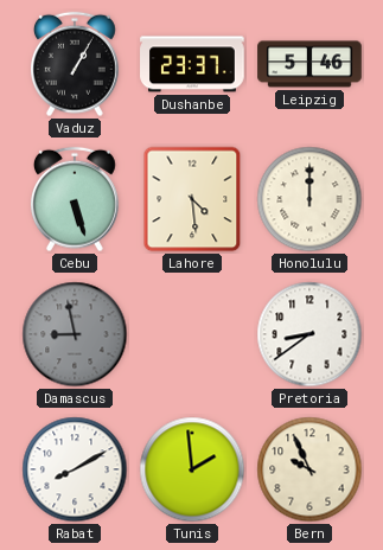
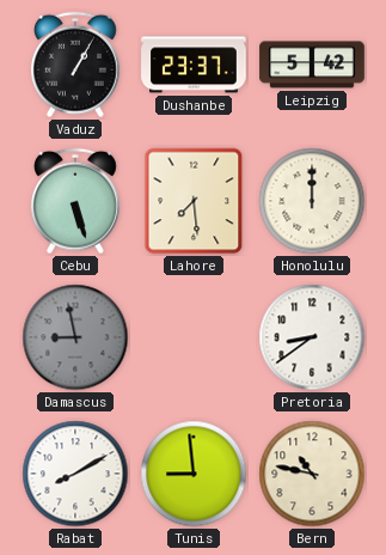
Leipzig: 5:46 -> 5:42
Lahore: 4:29 -> 7:29
Tunis: 1:59 -> 8:59
Bern: 9:56 -> 10:47
